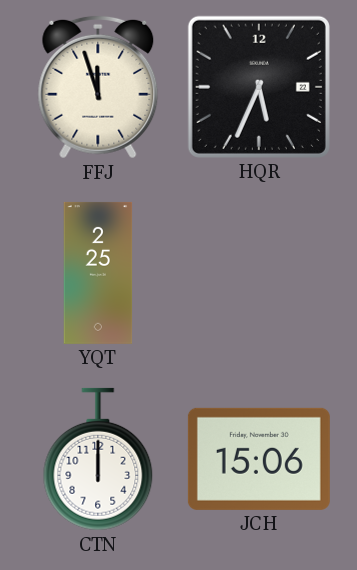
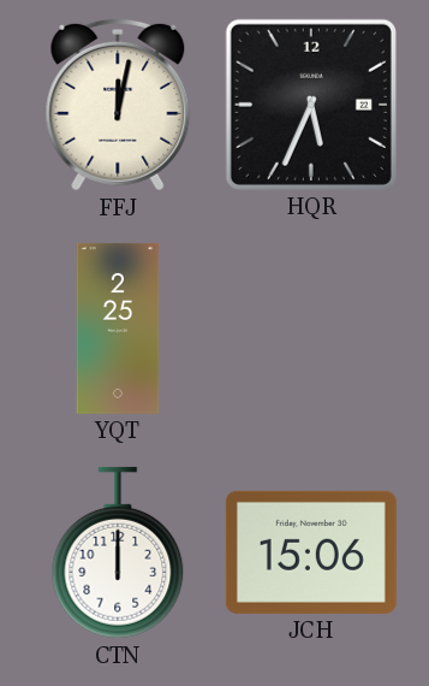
FFJ: 11:57 -> 12:02
